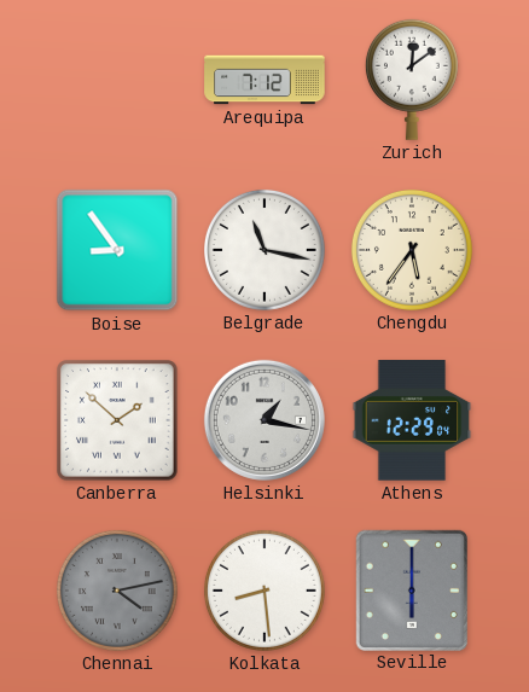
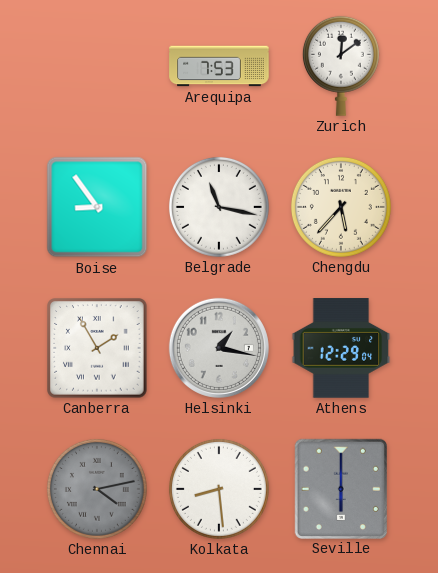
Arequipa: 7:12 -> 7:53
Chengdu: 5:36 -> 5:37
Canberra: 1:52 -> 1:55
